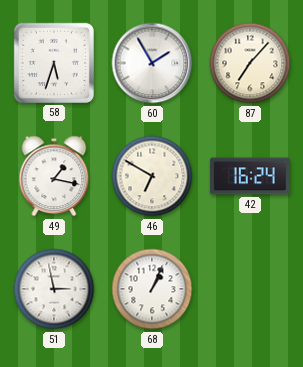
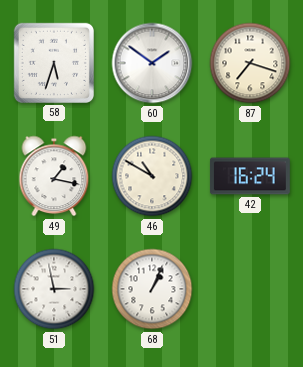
60: 1:55 -> 1:51
87: 7:07 -> 7:18
46: 6:50 -> 10:50
